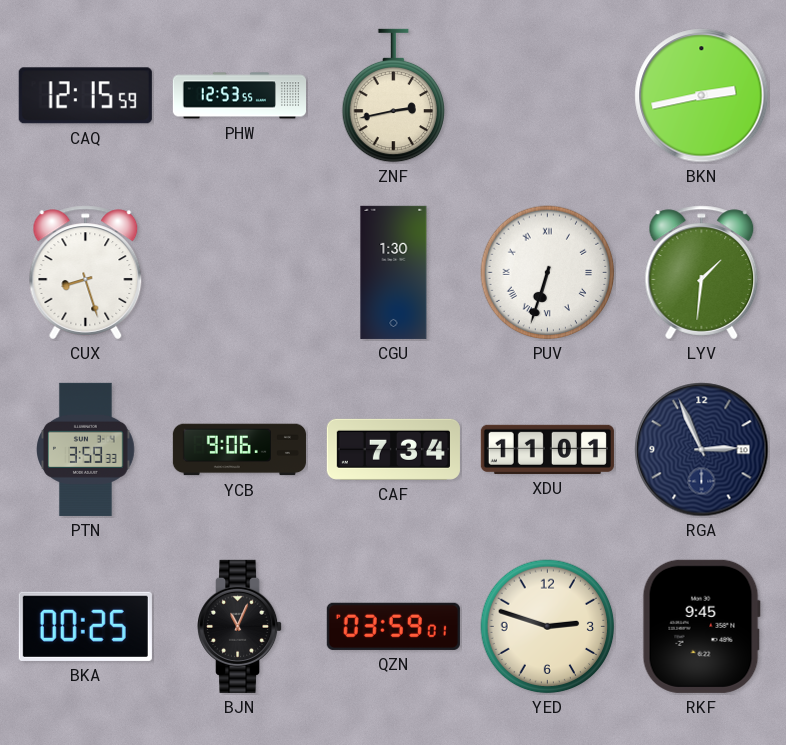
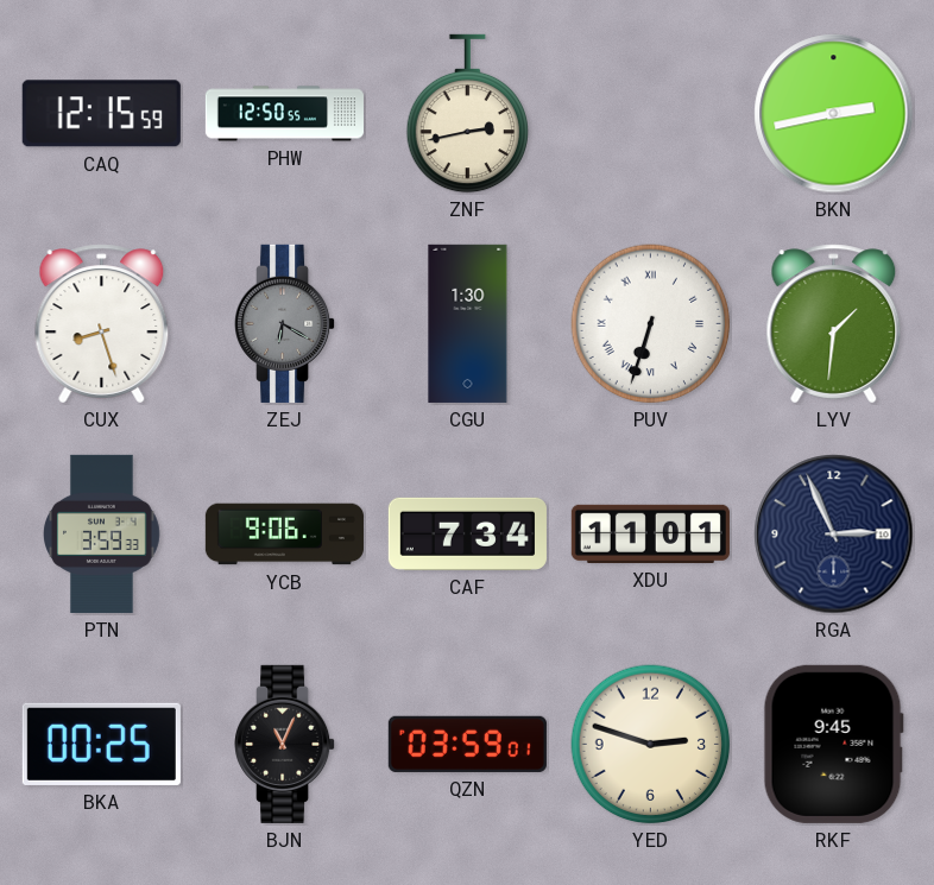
PHW: 12:53 -> 12:50
ZEJ: none -> 6:20
